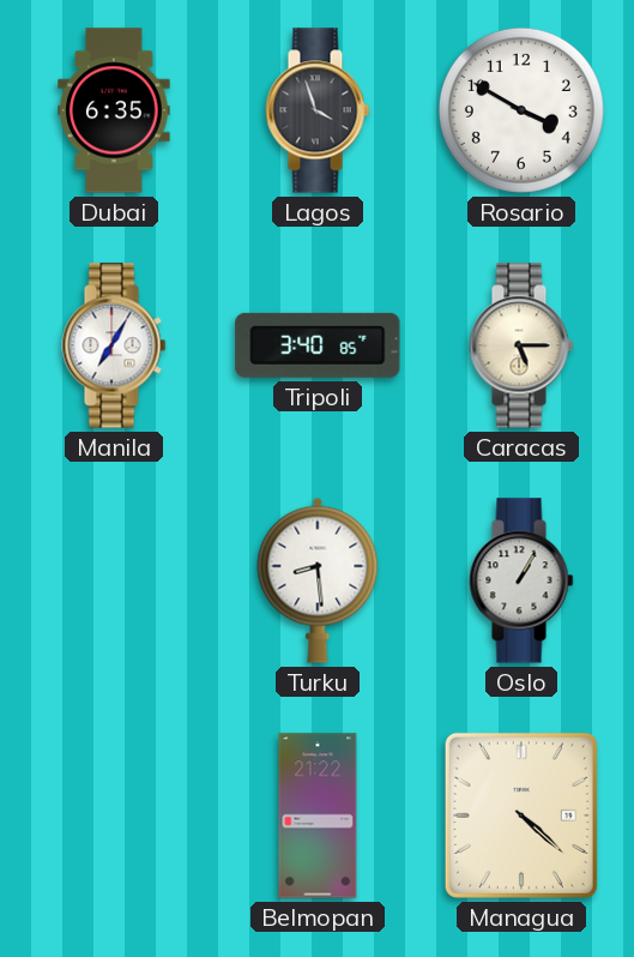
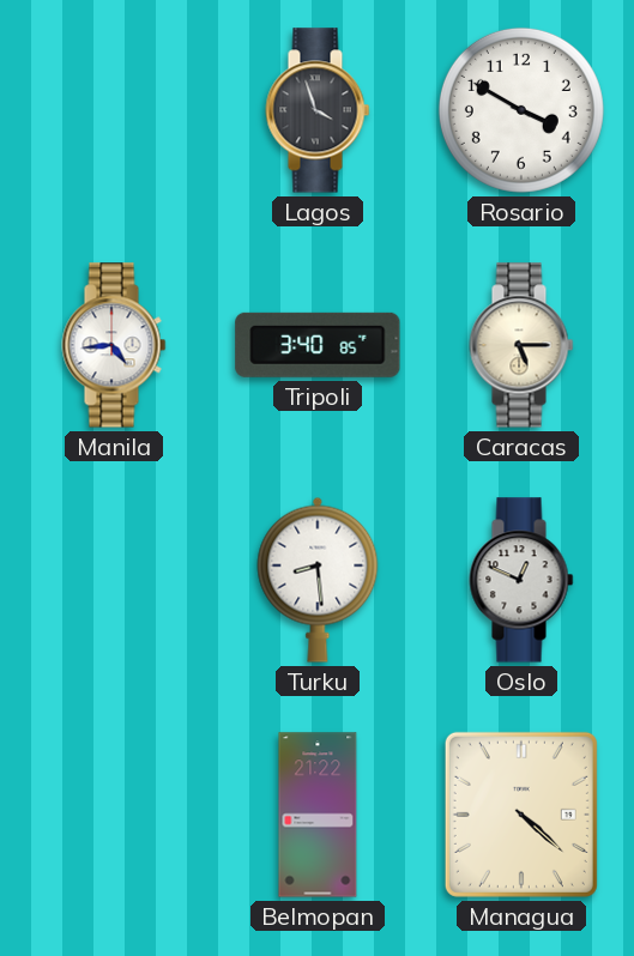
Dubai: 6:35 -> none
Manila: 7:05 -> 4:44
Oslo: 1:05 -> 12:49
